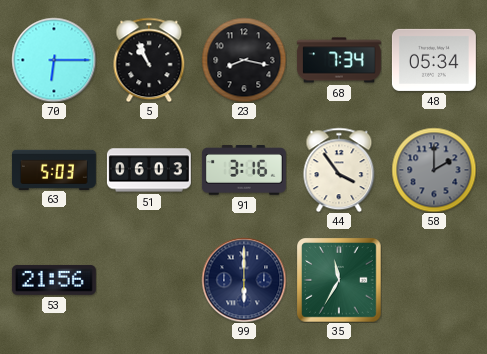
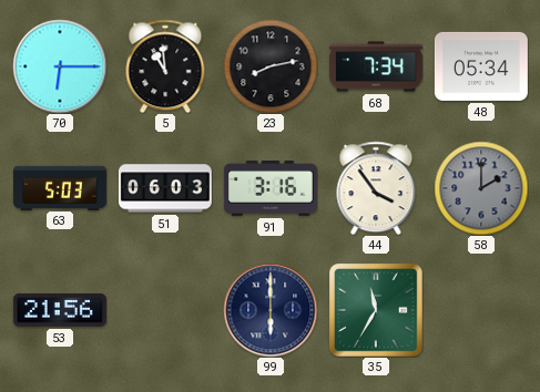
5: 10:56 -> 10:59
23: 8:17 -> 8:13
